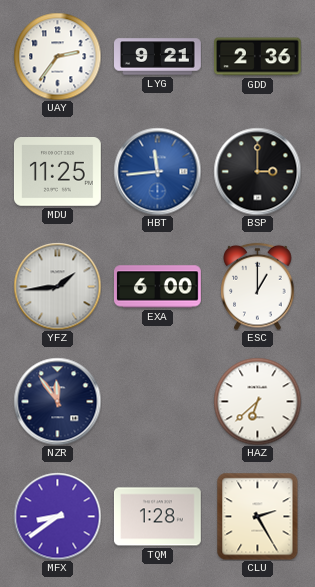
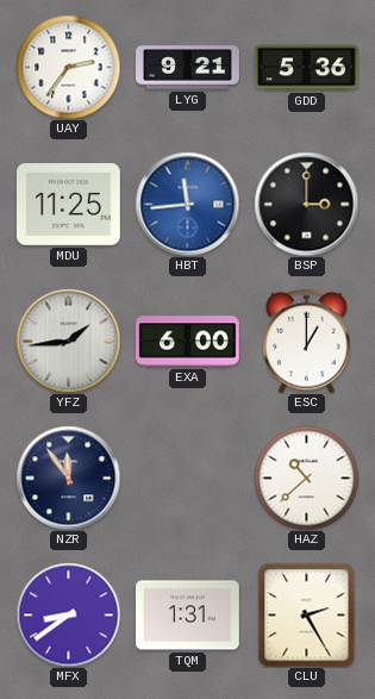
GDD: 2:36 -> 5:36
HAZ: 6:38 -> 10:38
TQM: 1:28 -> 1:31
